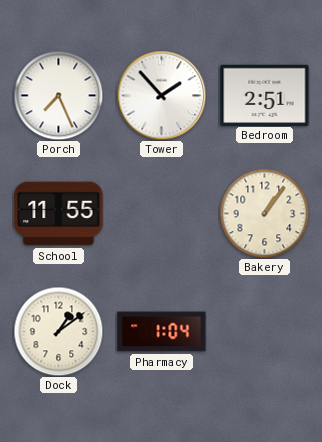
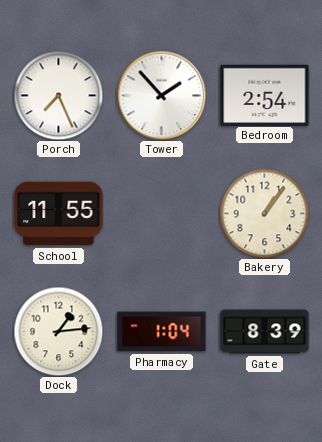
Bedroom: 2:51 -> 2:54
Dock: 1:09 -> 1:14
Gate: none -> 8:39
